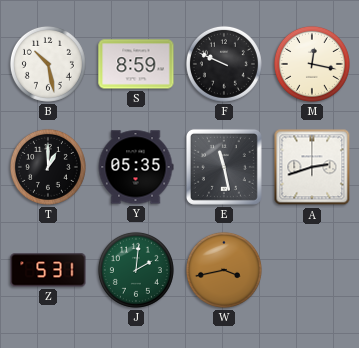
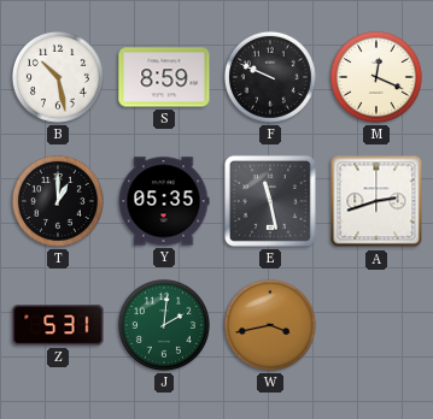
M: 12:17 -> 12:19
